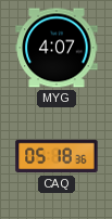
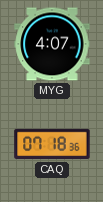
CAQ: 05:18 -> 07:18
